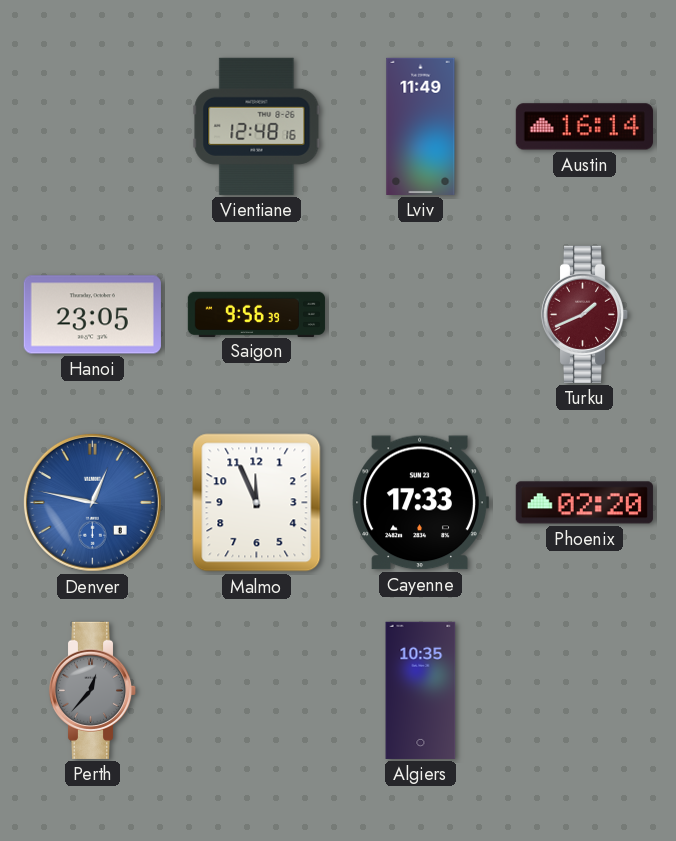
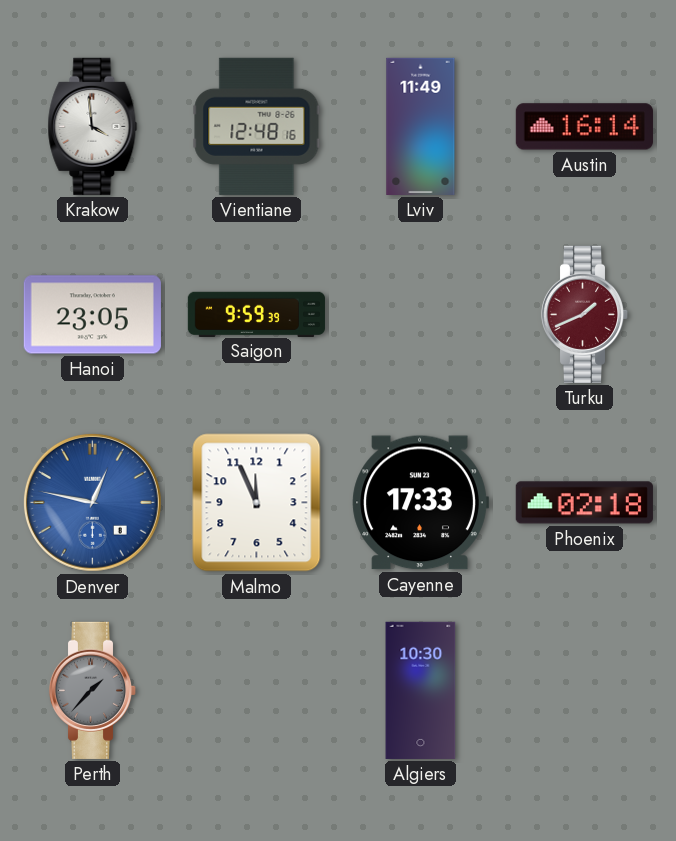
Krakow: none -> 3:59
Saigon: 9:56 -> 9:59
Phoenix: 02:20 -> 02:18
Perth: 12:37 -> 1:37
Algiers: 10:35 -> 10:30
